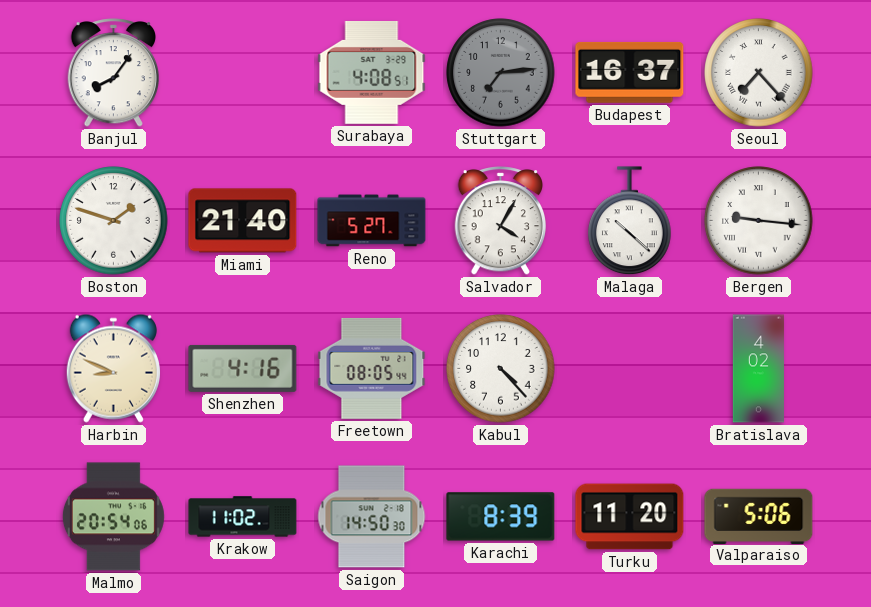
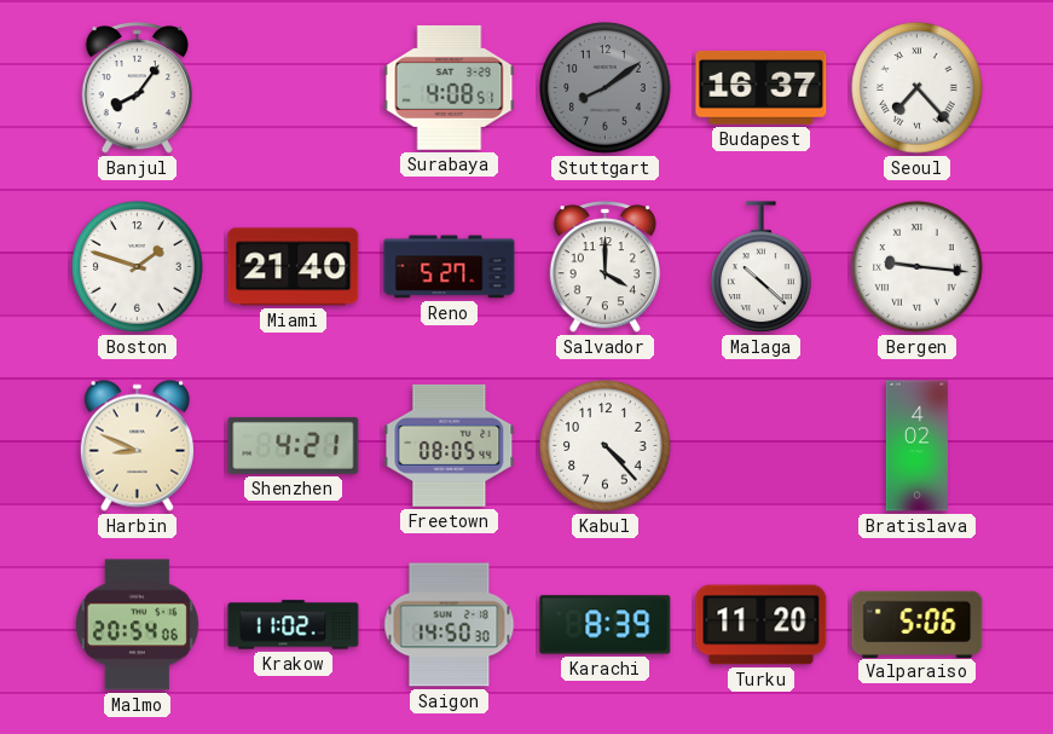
Stuttgart: 7:14 -> 8:09
Salvador: 4:05 -> 4:00
Shenzhen: 4:16 -> 4:21
